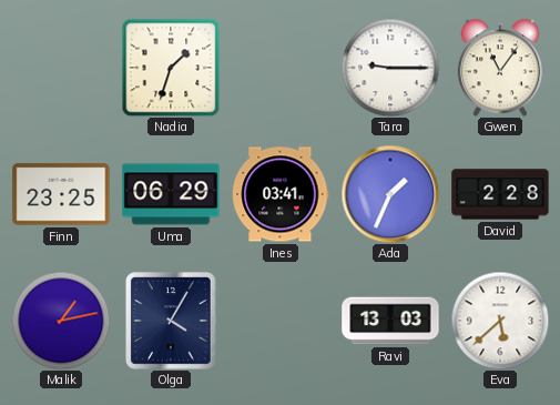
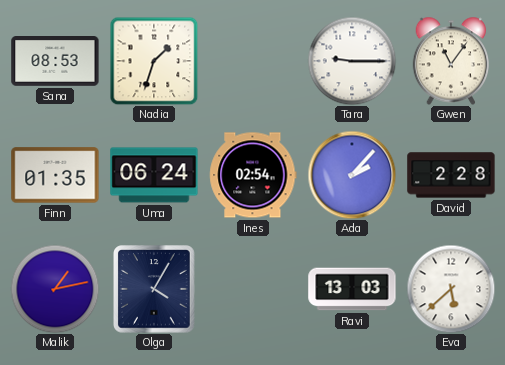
Sana: none -> 08:53
Finn: 23:25 -> 01:35
Uma: 06:29 -> 06:24
Ines: 03:41 -> 02:54
Ada: 1:34 -> 2:07
